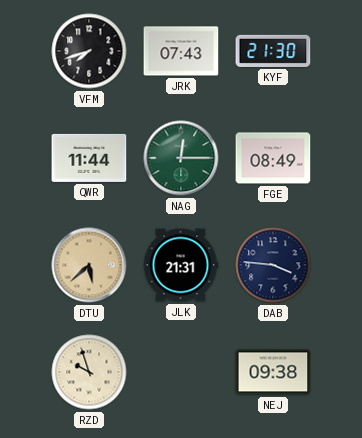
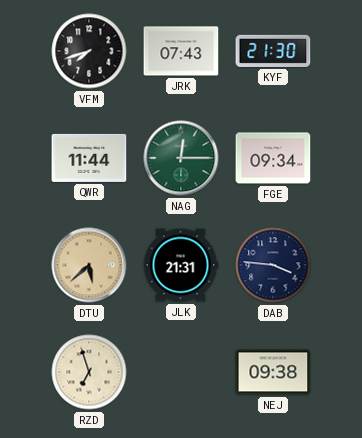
FGE: 08:49 -> 09:34
RZD: 9:57 -> 6:57
